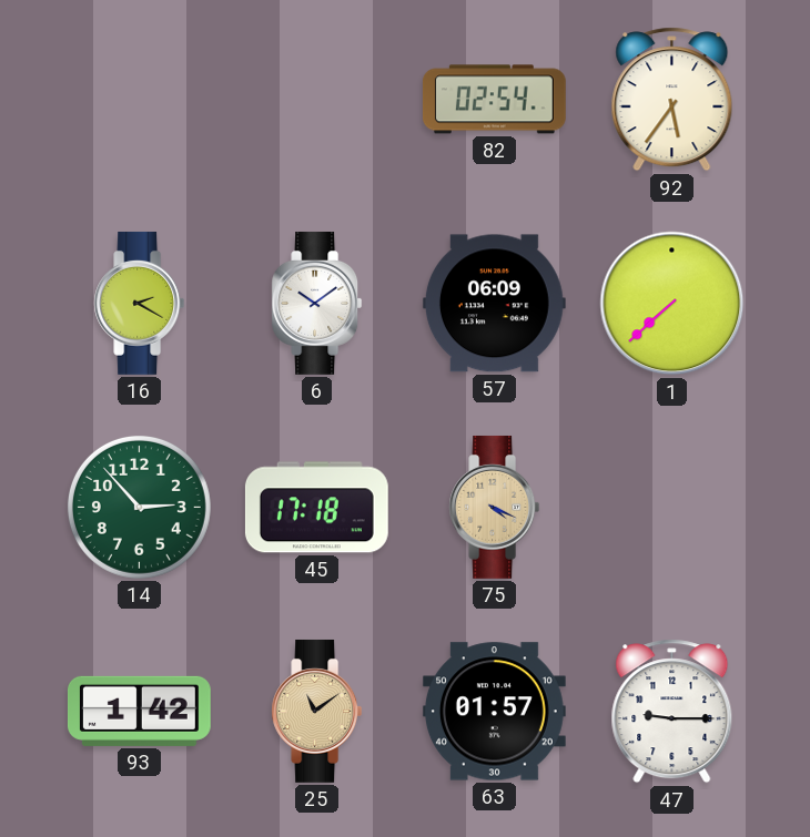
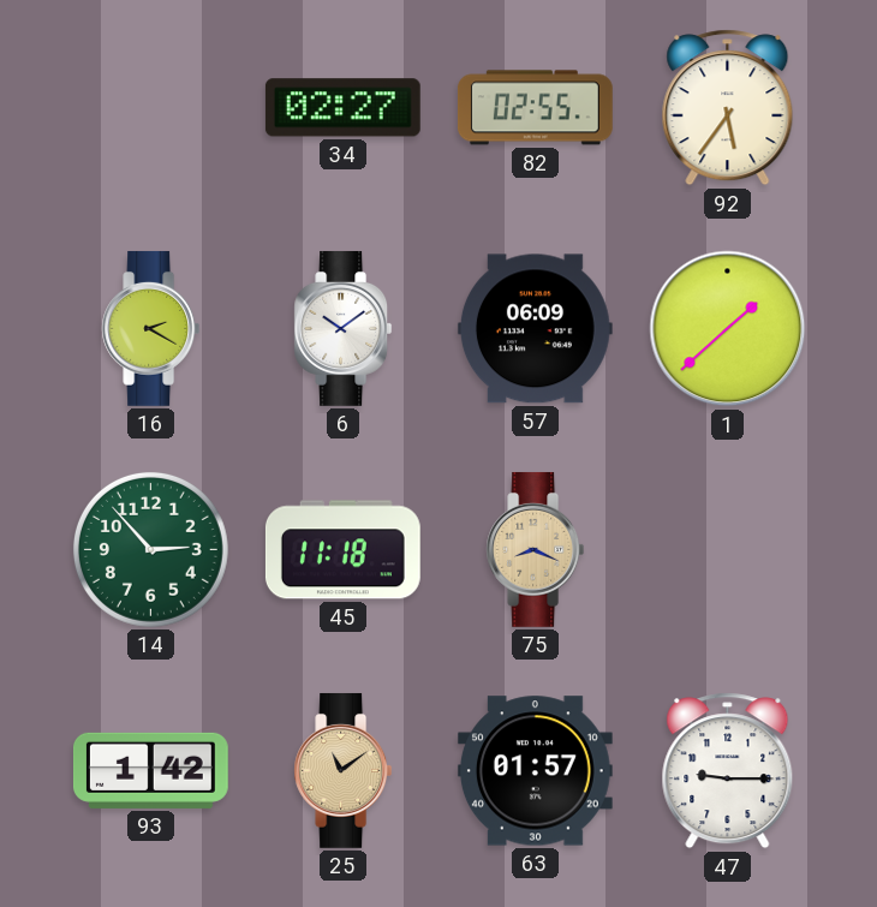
34: none -> 02:27
82: 02:54 -> 02:55
1: 7:38 -> 1:38
45: 17:18 -> 11:18
75: 4:19 -> 8:19
